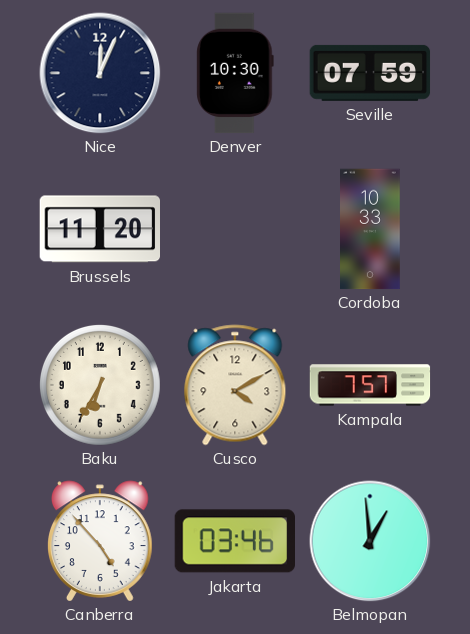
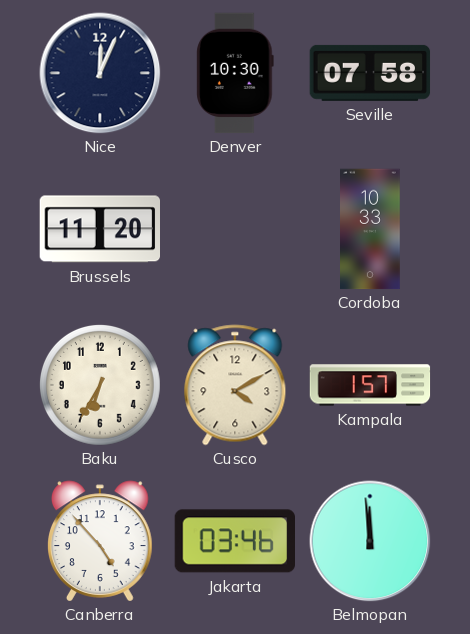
Seville: 07:59 -> 07:58
Kampala: 7:57 -> 1:57
Belmopan: 12:59 -> 11:59
